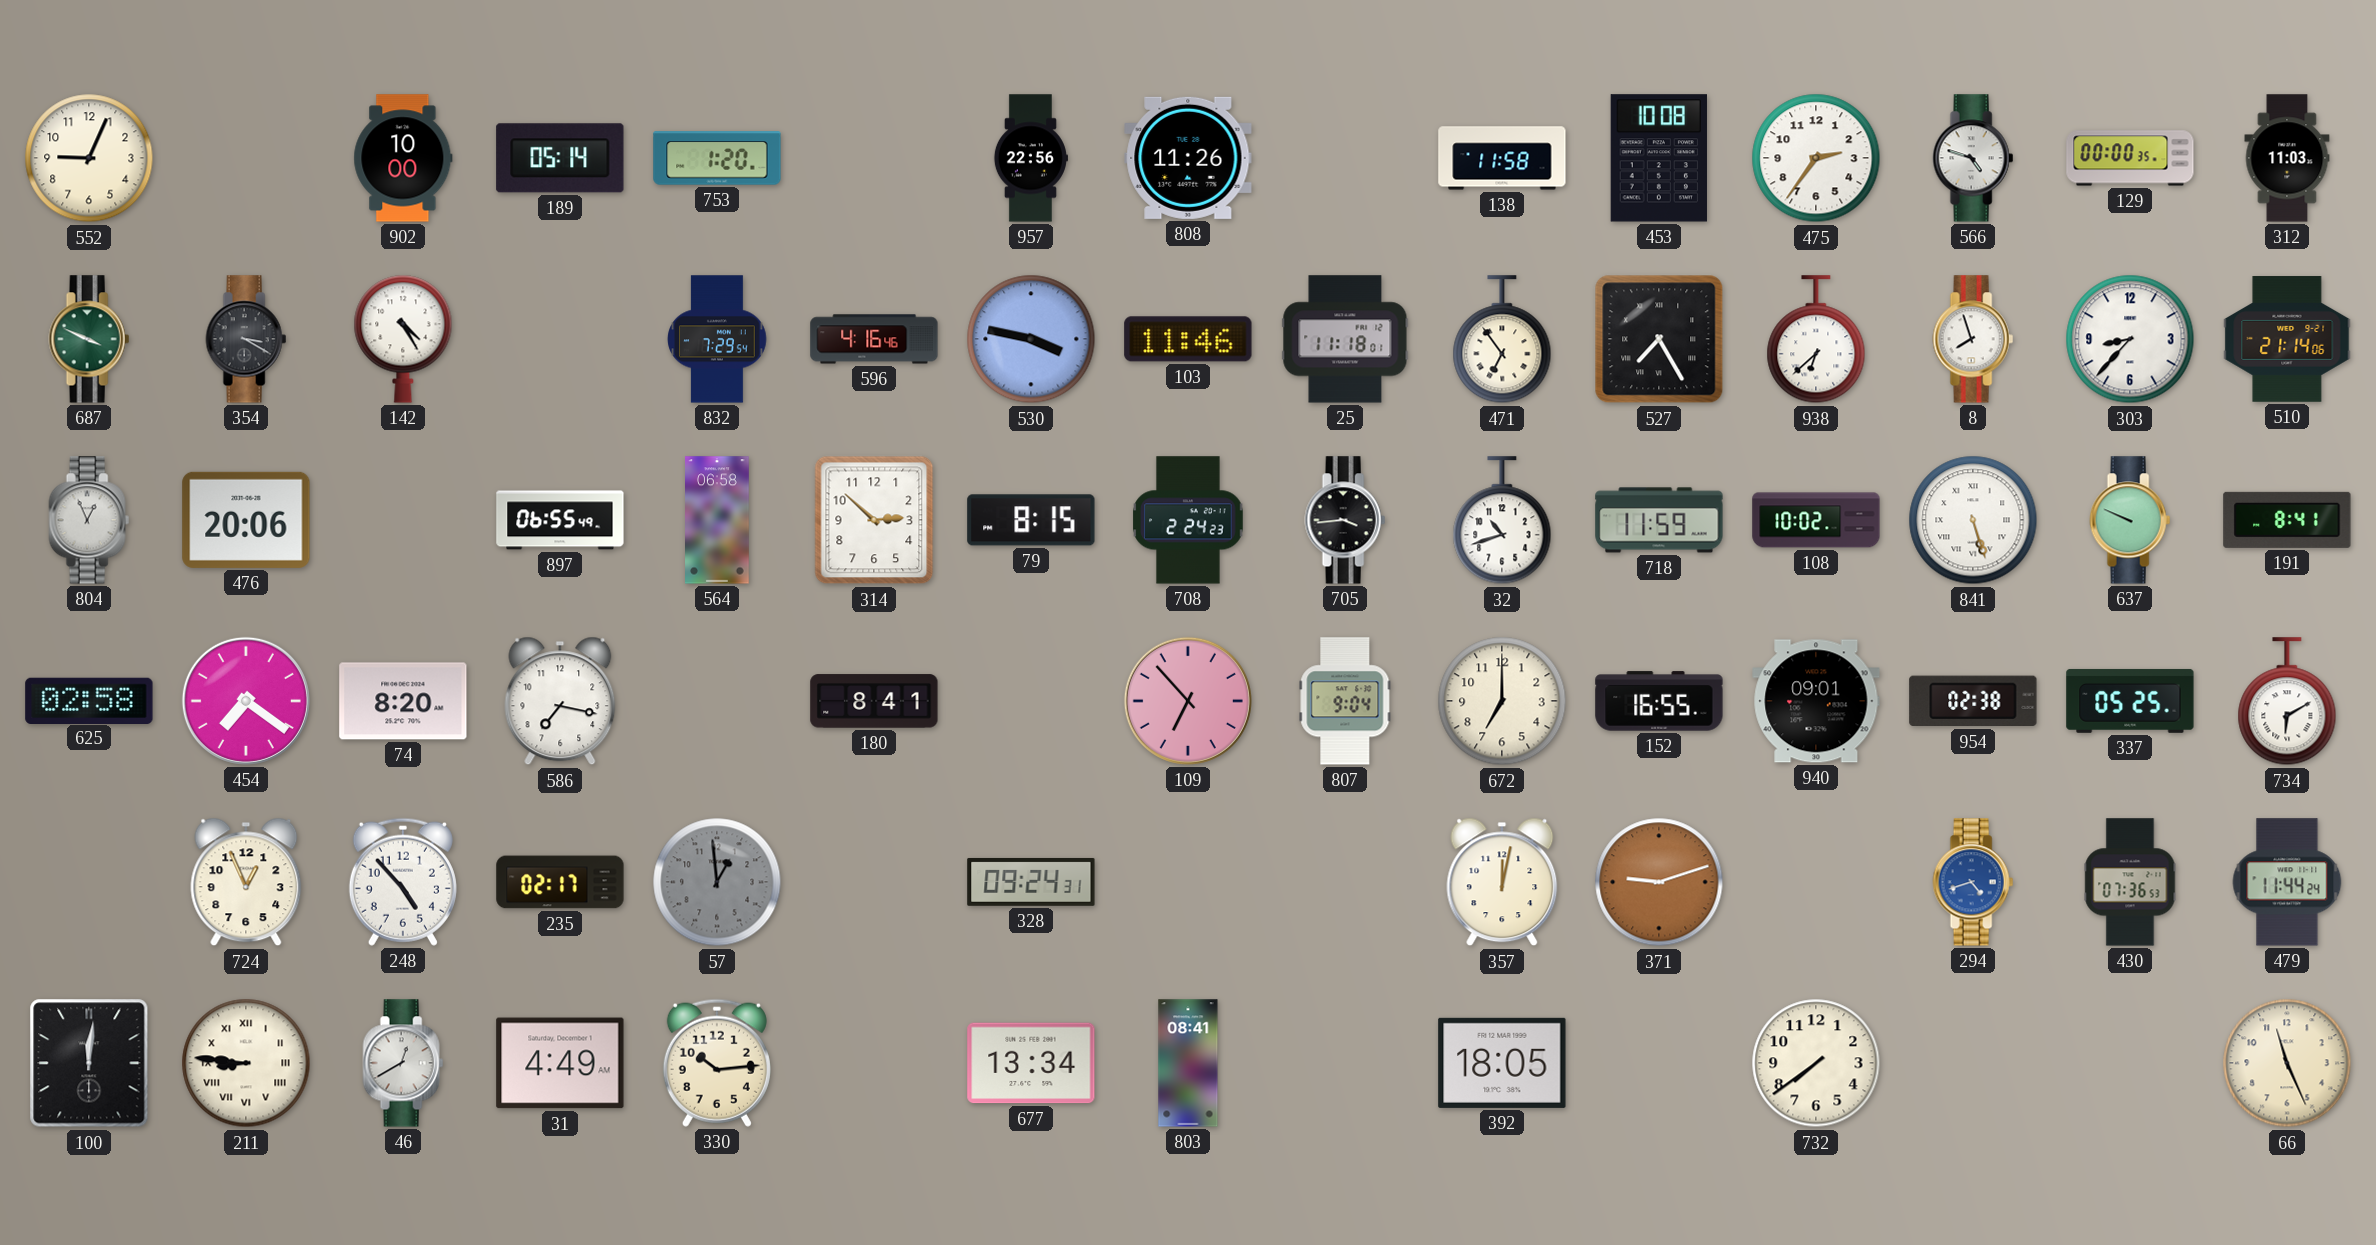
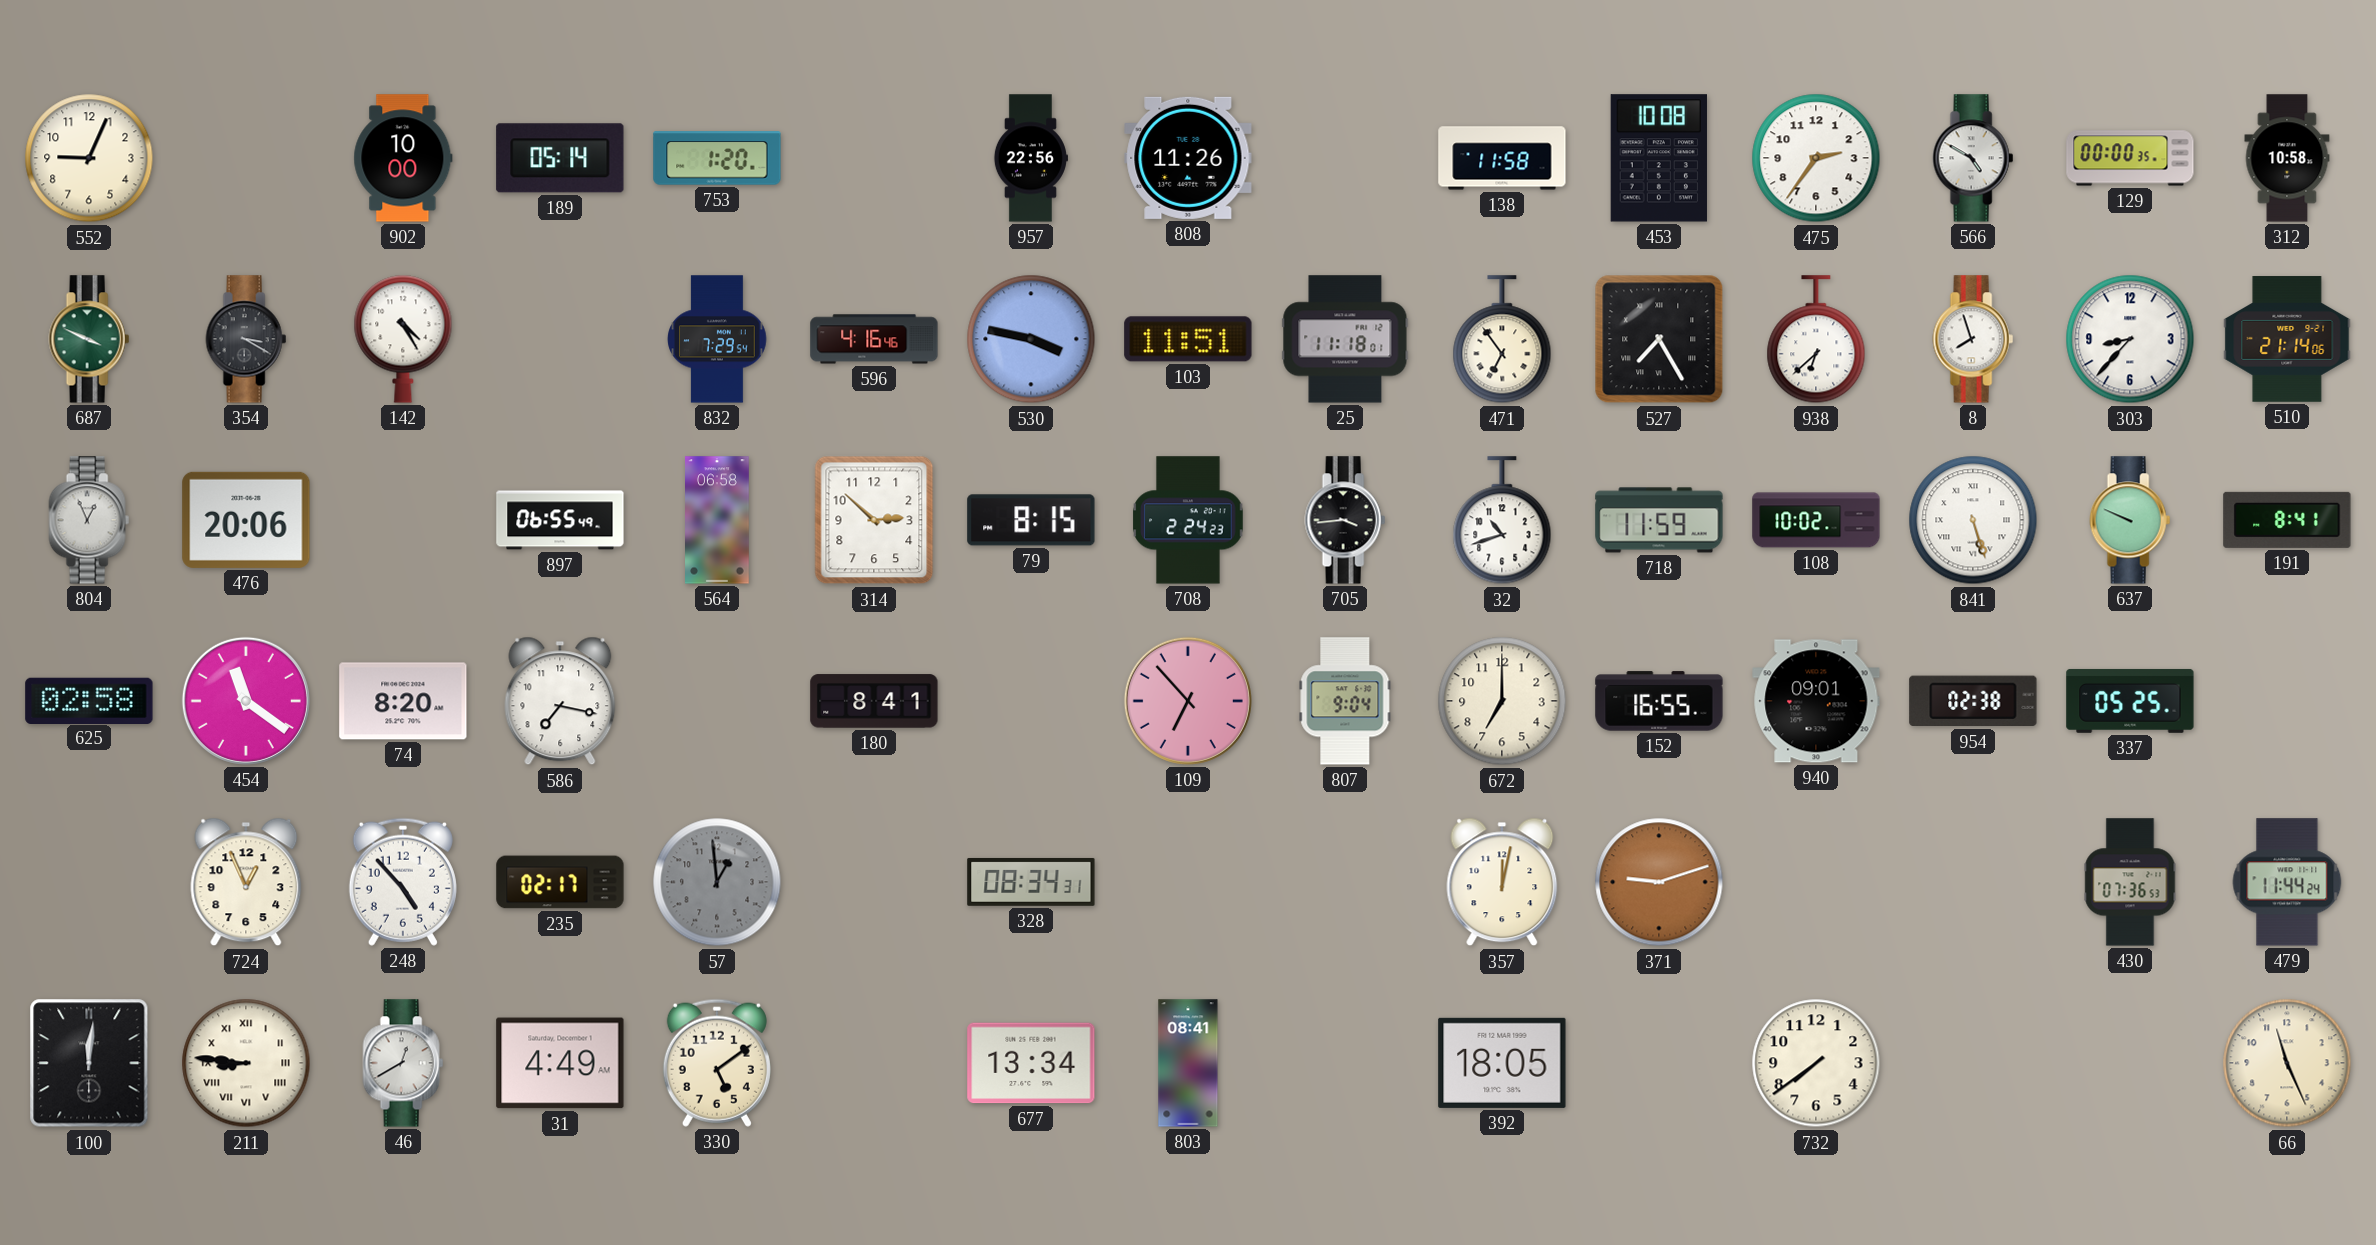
566: 4:48 -> 4:50
312: 11:03 -> 10:58
103: 11:46 -> 11:51
454: 7:21 -> 11:21
734: 6:10 -> none
328: 09:24 -> 08:34
294: 4:42 -> none
330: 10:14 -> 5:09
